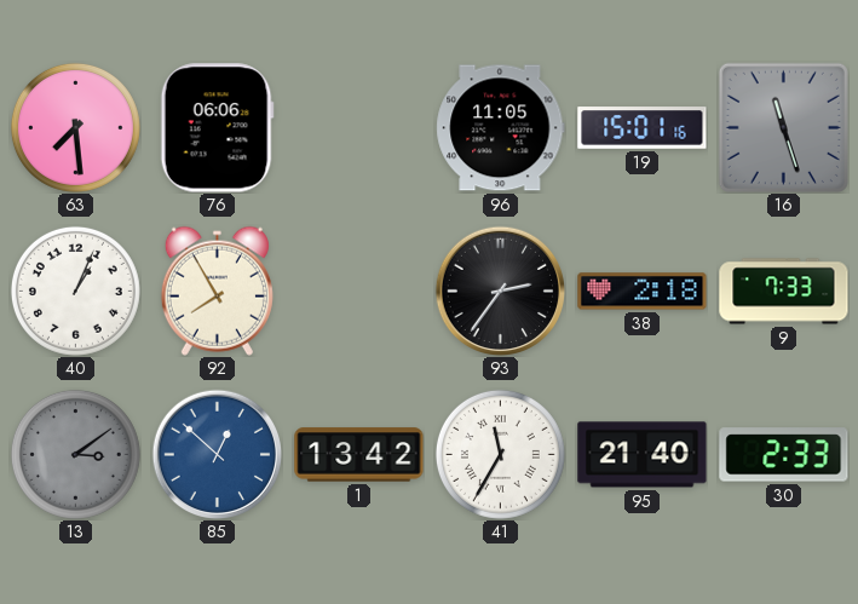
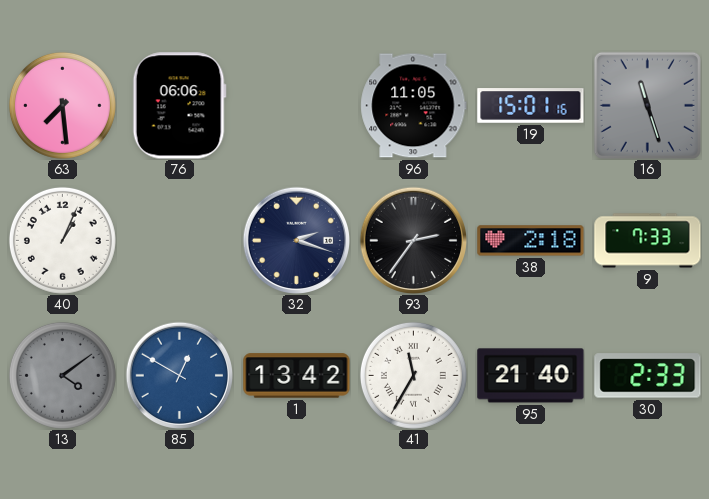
92: 7:55 -> none
32: none -> 2:18
13: 3:09 -> 4:09
85: 12:52 -> 12:50
